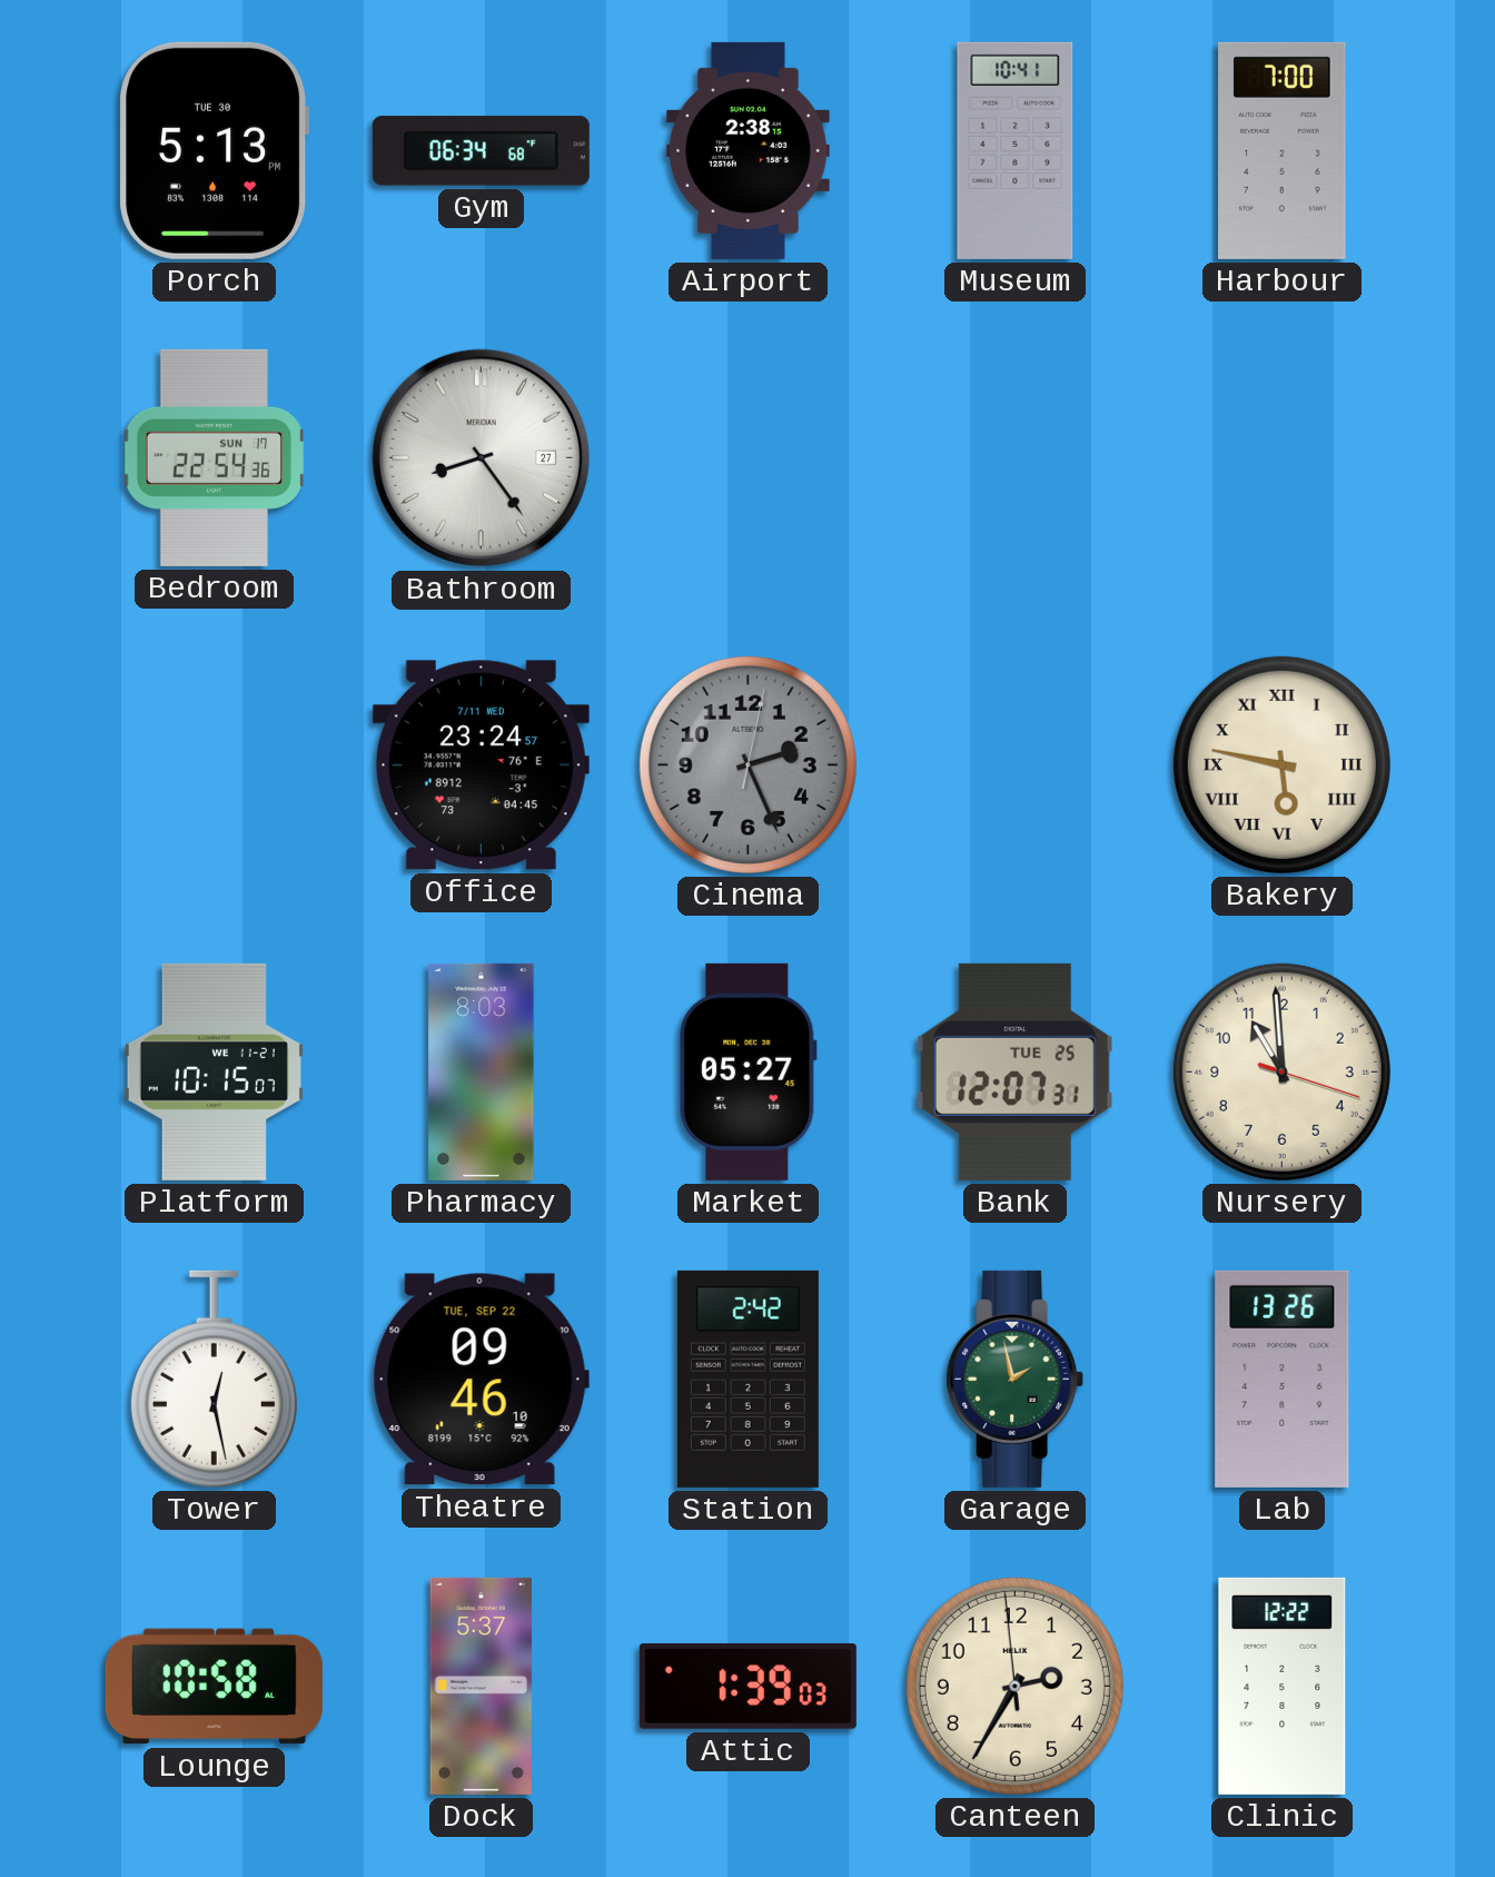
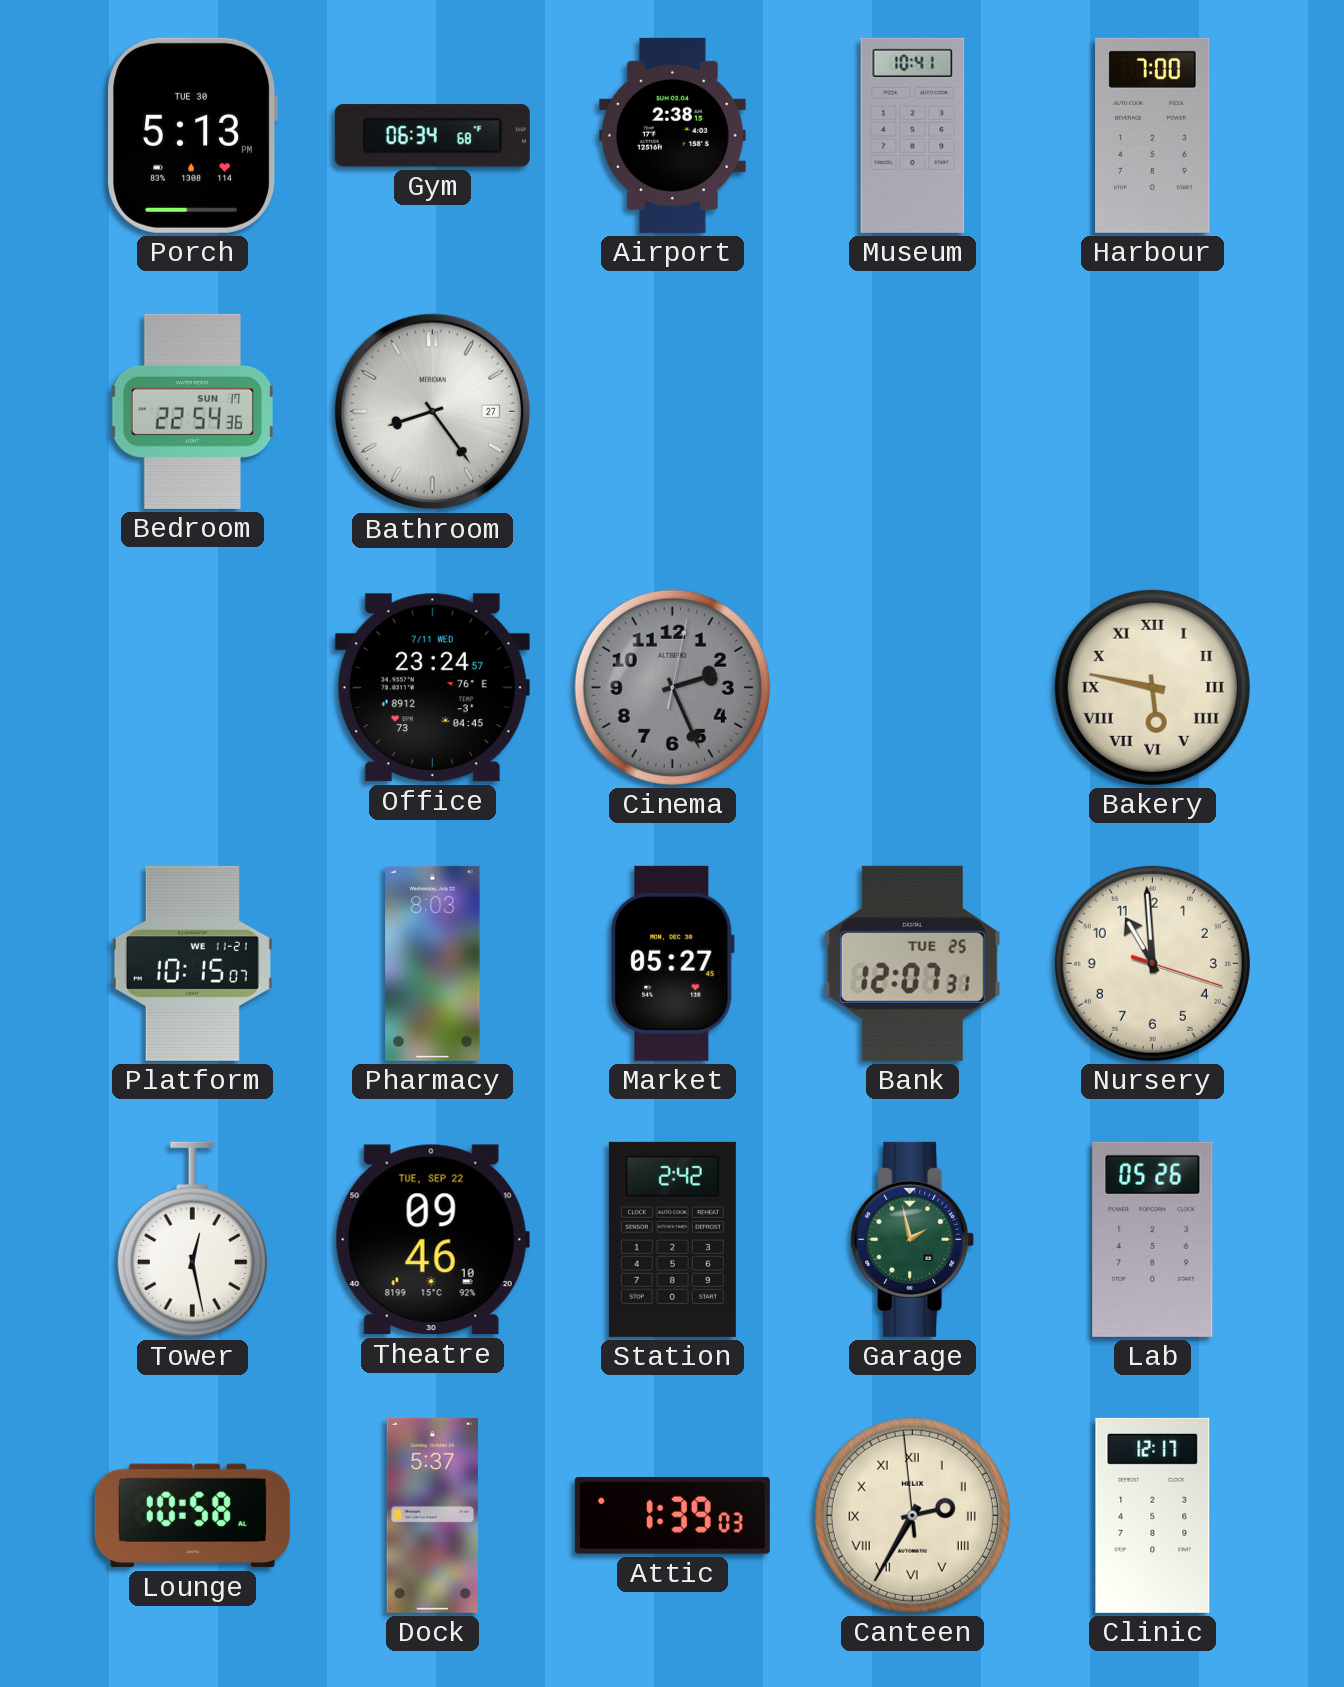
Lab: 13:26 -> 05:26
Canteen numerals: Arabic -> Roman
Clinic: 12:22 -> 12:17
